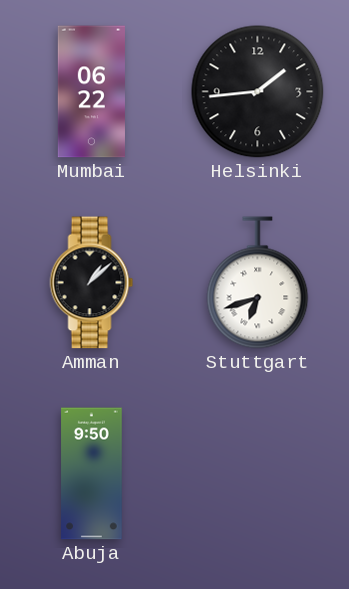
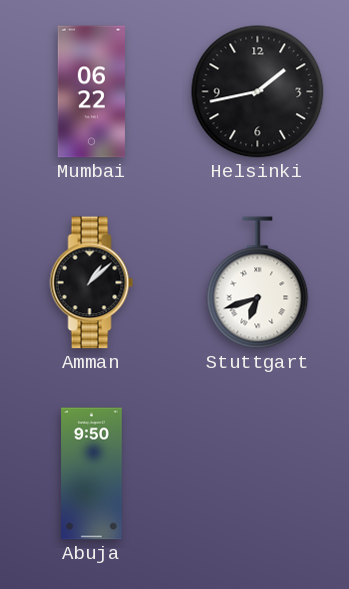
Helsinki: 1:44 -> 1:43
